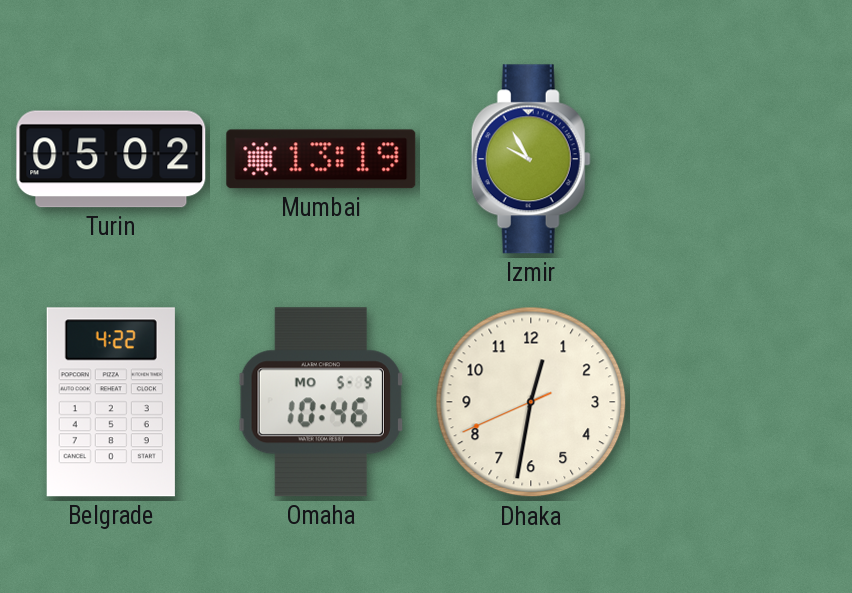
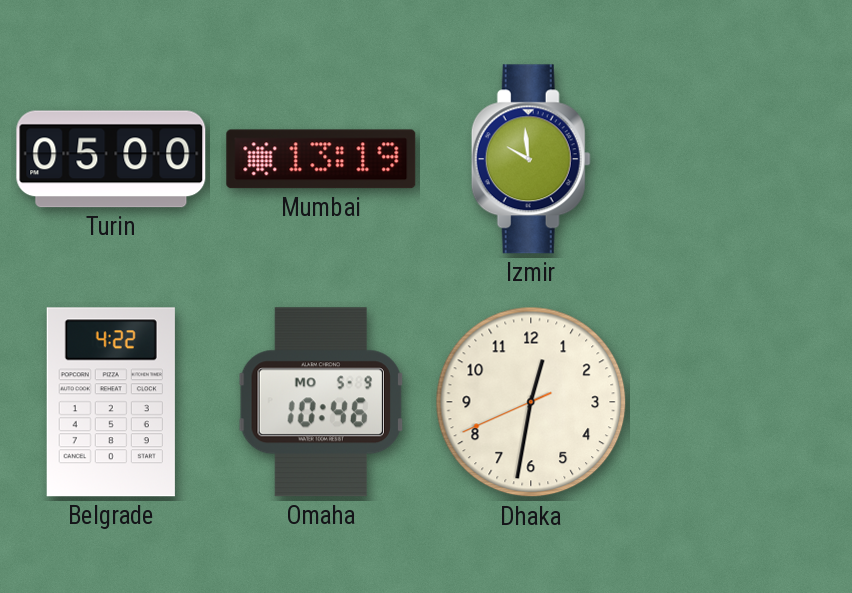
Turin: 05:02 -> 05:00
Izmir: 9:55 -> 9:59
